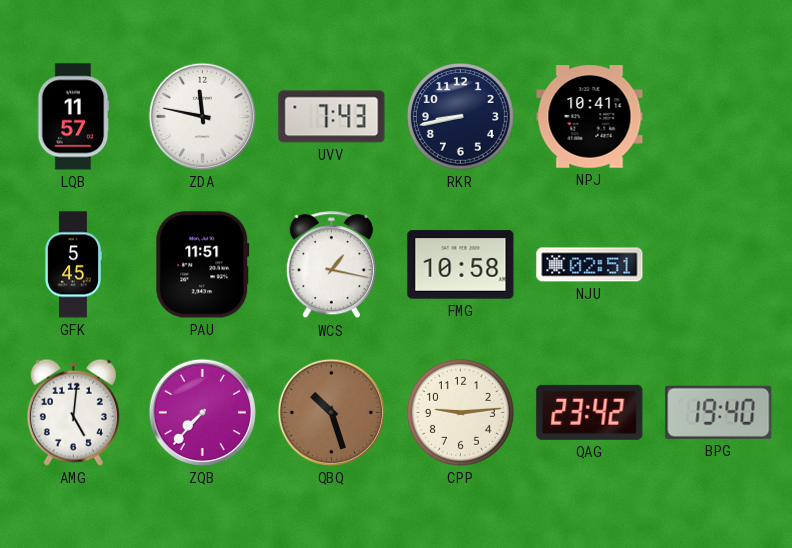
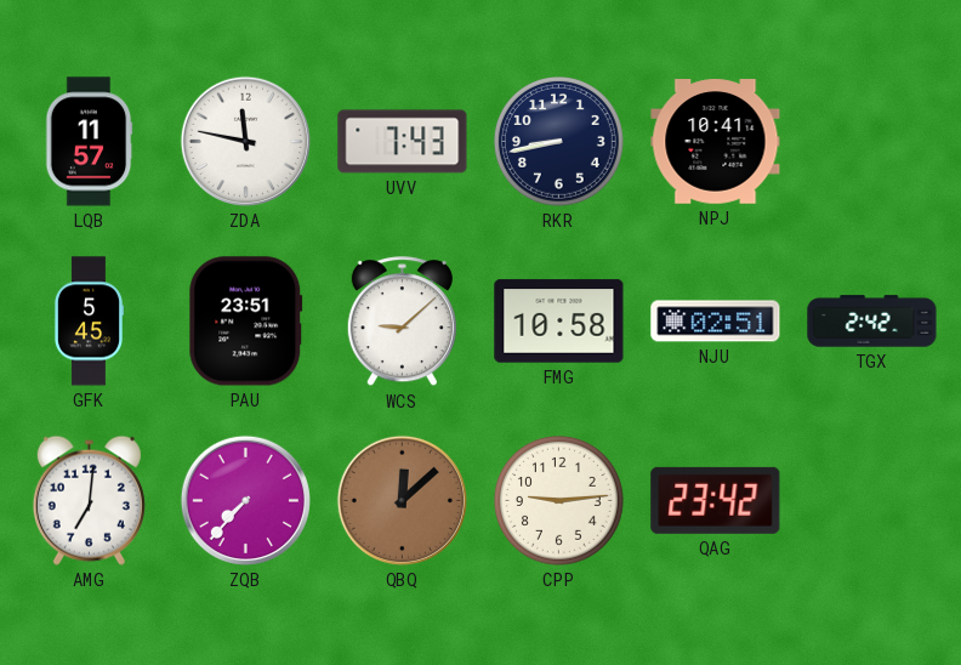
PAU: 11:51 -> 23:51
WCS: 1:17 -> 9:08
TGX: none -> 2:42
AMG: 5:01 -> 7:01
QBQ: 10:27 -> 12:08
BPG: 19:40 -> none
